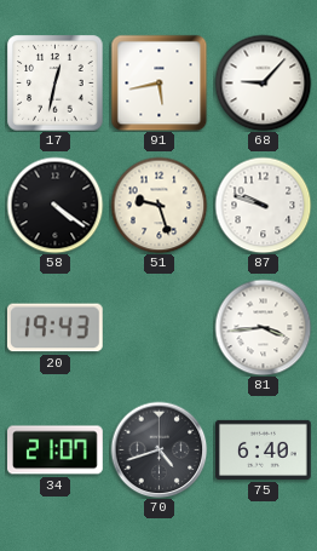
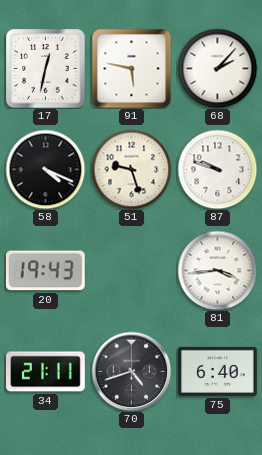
91: 5:43 -> 5:47
68: 9:07 -> 2:07
58: 4:21 -> 4:19
34: 21:07 -> 21:11
